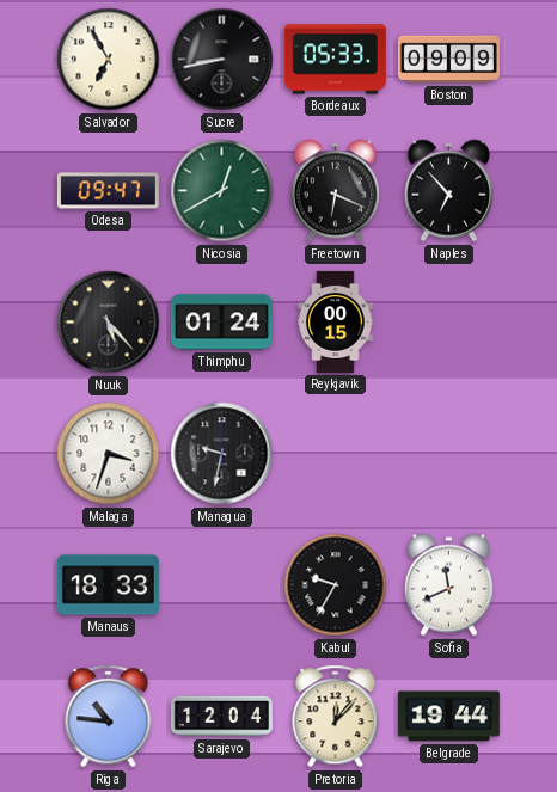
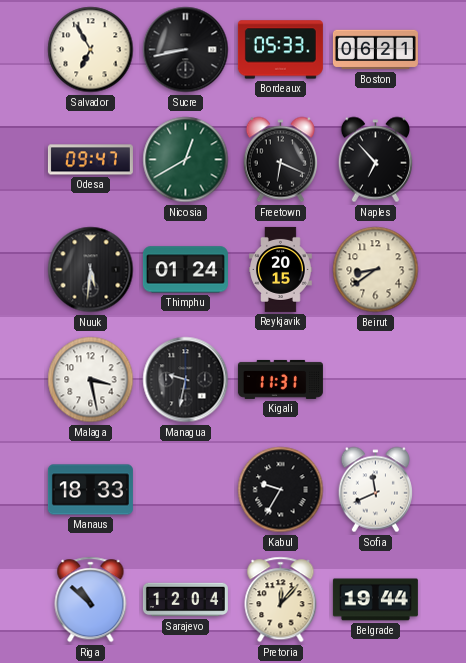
Boston: 09:09 -> 06:21
Nuuk: 5:23 -> 5:31
Reykjavik: 00:15 -> 20:15
Beirut: none -> 8:39
Malaga: 3:33 -> 3:28
Kigali: none -> 11:31
Riga: 10:46 -> 10:52
